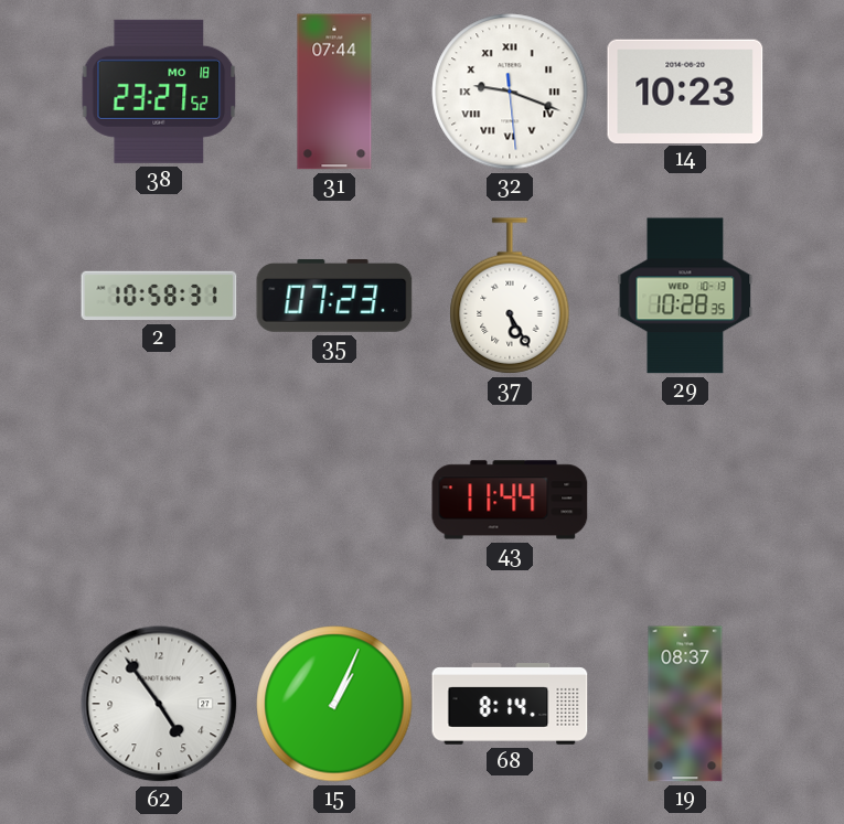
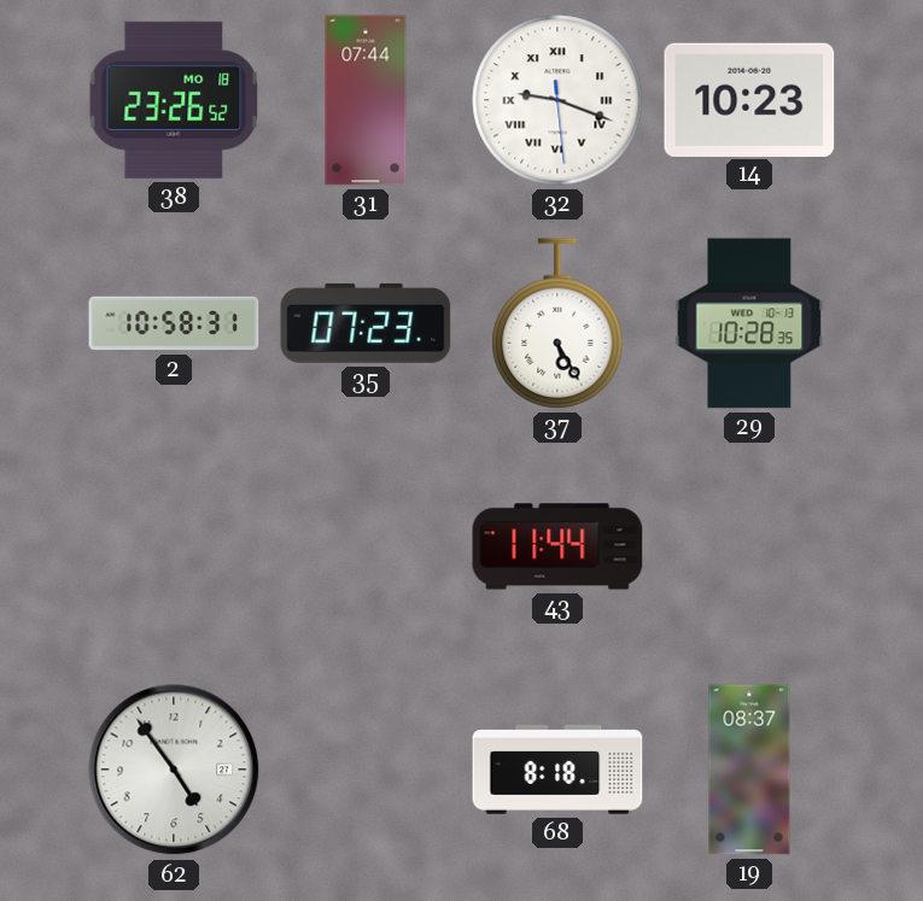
38: 23:27 -> 23:26
15: 1:04 -> none
68: 8:14 -> 8:18
